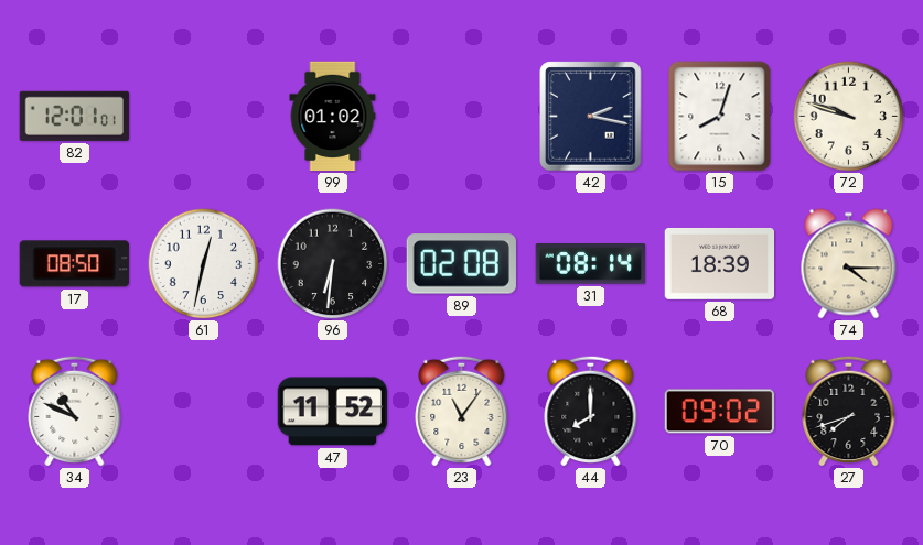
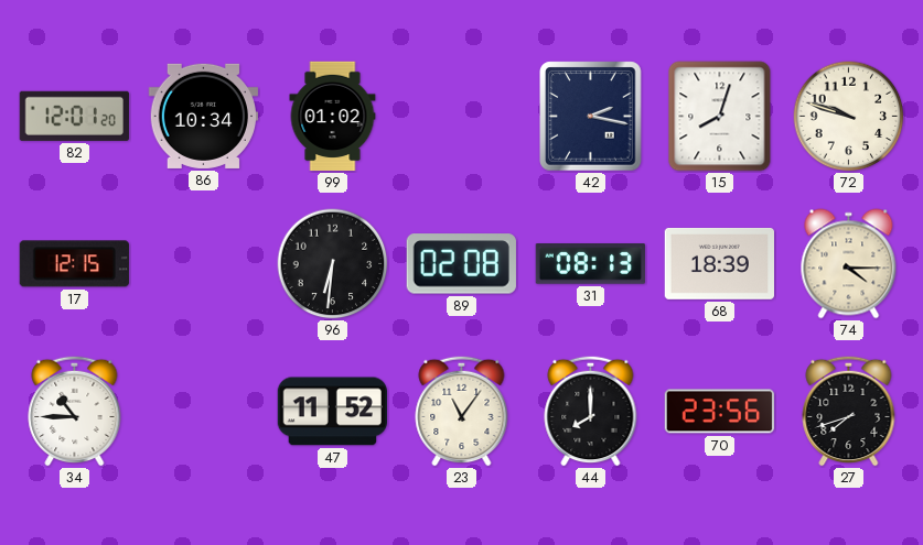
82: 12:01:01 -> 12:01:20
86: none -> 10:34
17: 08:50 -> 12:15
61: 12:32 -> none
31: 08:14 -> 08:13
34: 10:49 -> 10:45
70: 09:02 -> 23:56
